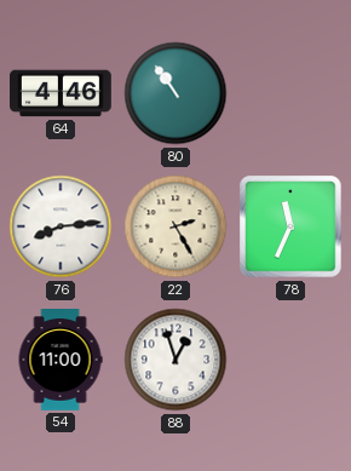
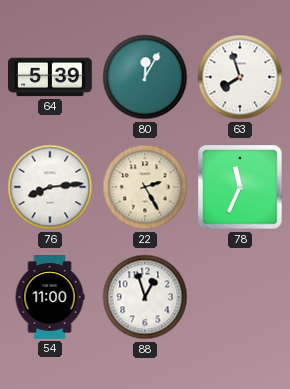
64: 4:46 -> 5:39
80: 10:54 -> 12:05
63: none -> 7:57
